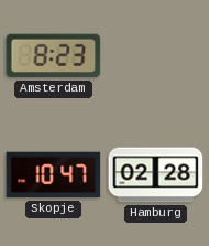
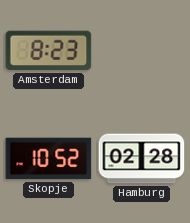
Skopje: 10:47 -> 10:52
